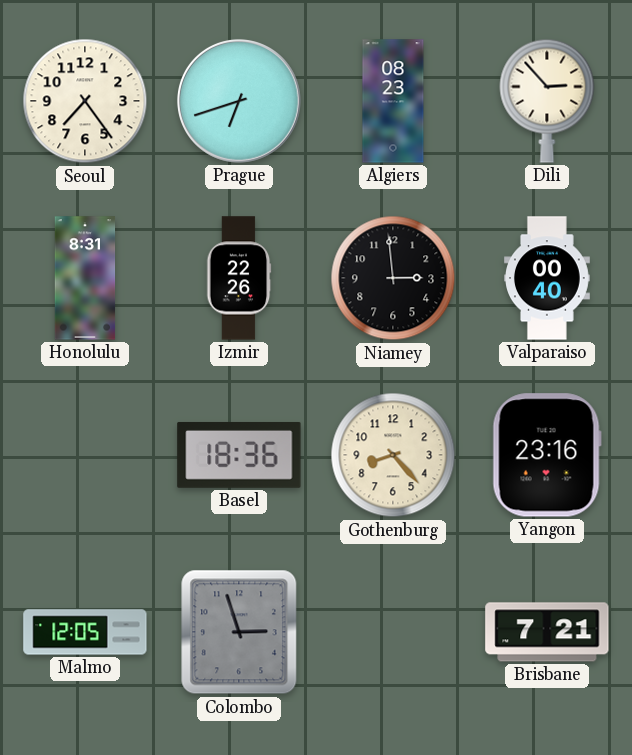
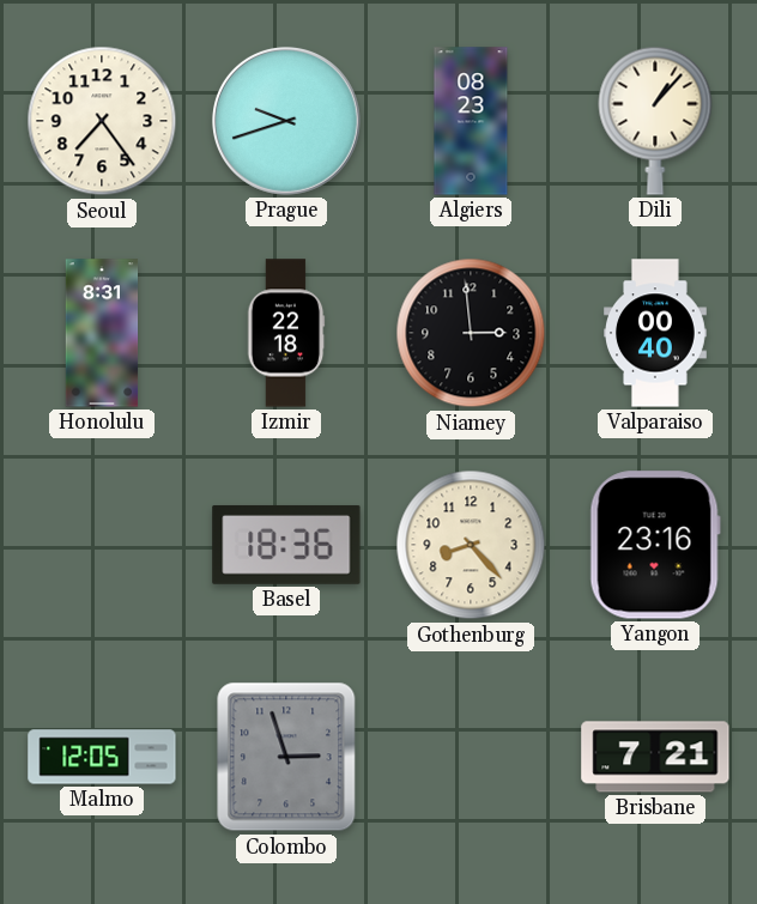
Prague: 6:42 -> 9:42
Dili: 2:53 -> 1:07
Izmir: 22:26 -> 22:18
